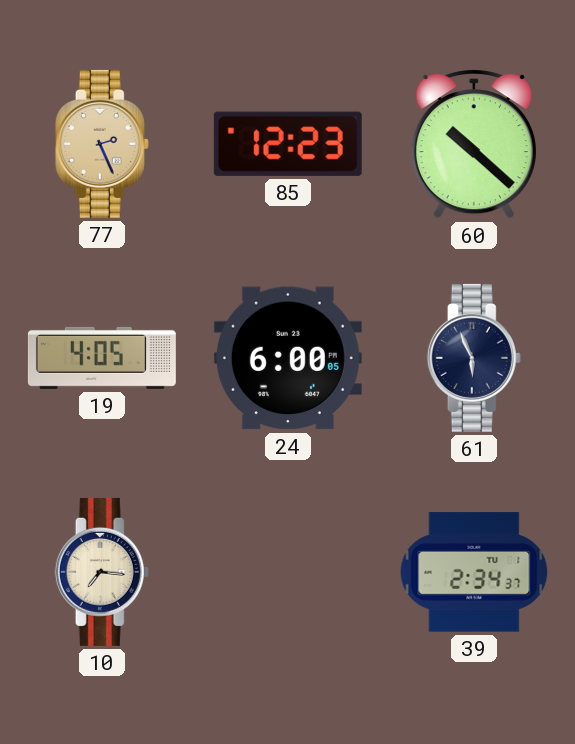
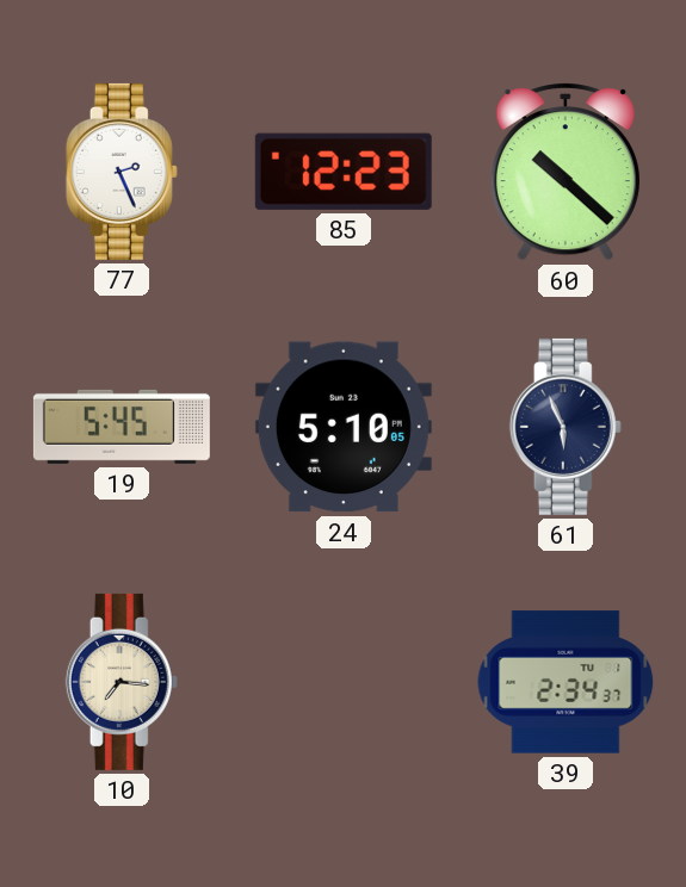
77 dial: champagne -> white
19: 4:05 -> 5:45
24: 6:00 -> 5:10
